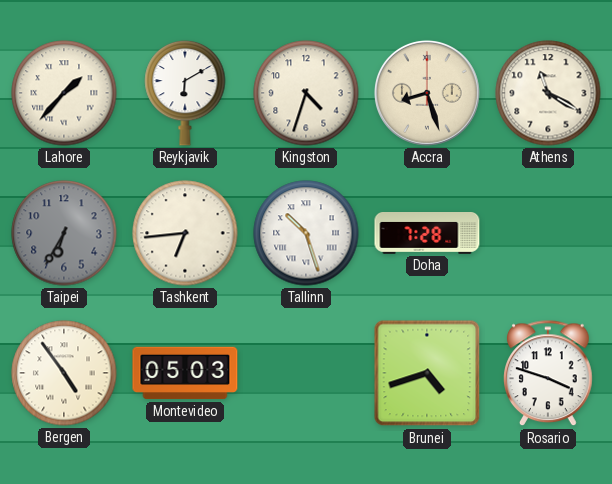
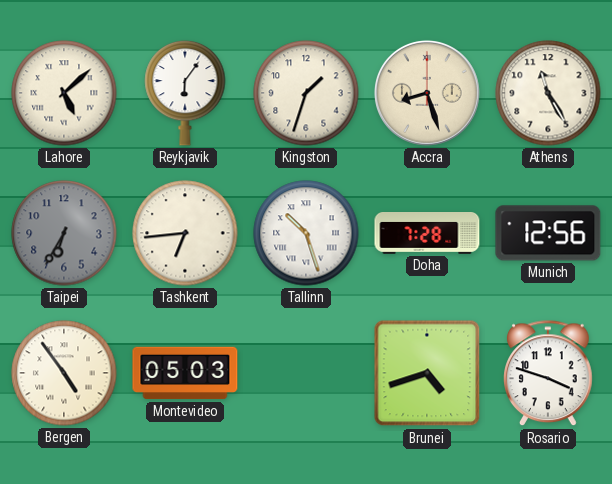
Lahore: 1:37 -> 5:08
Reykjavik: 6:10 -> 6:06
Kingston: 4:33 -> 1:33
Athens: 11:20 -> 11:25
Munich: none -> 12:56
